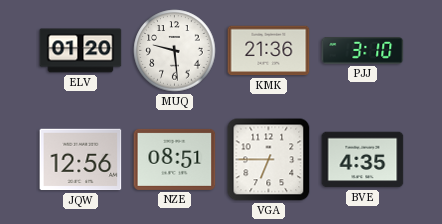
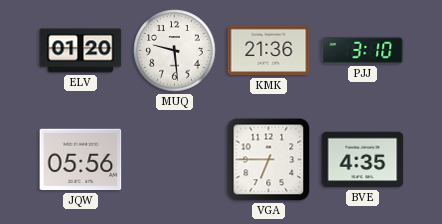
JQW: 12:56 -> 05:56
NZE: 08:51 -> none
